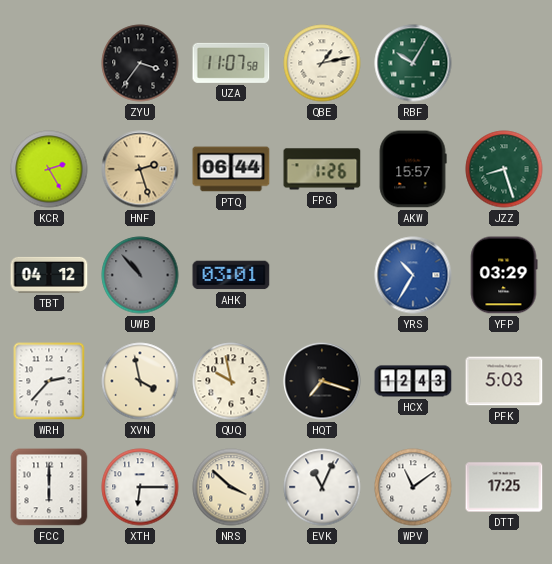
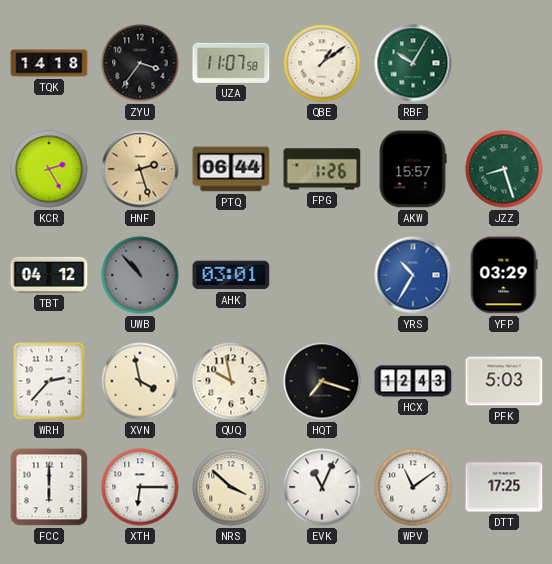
TQK: none -> 14:18
QBE: 1:13 -> 1:09
